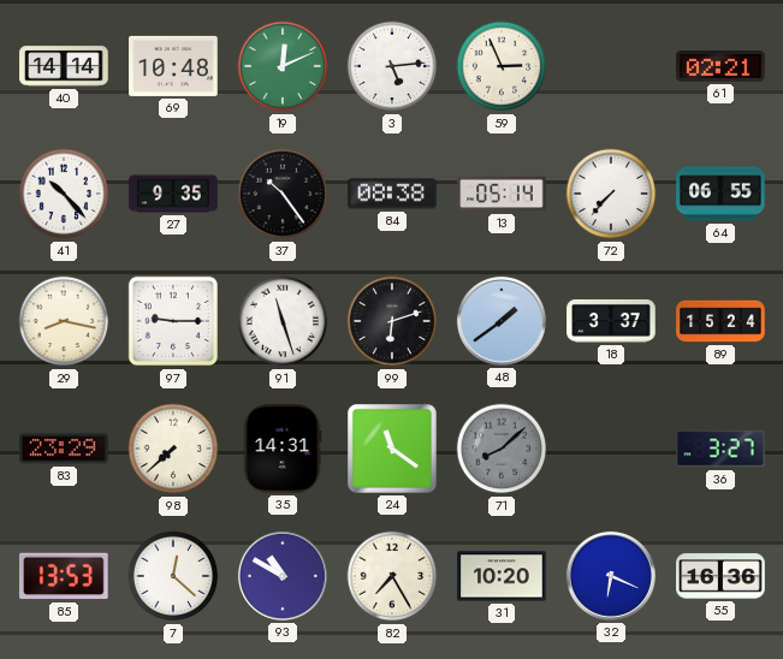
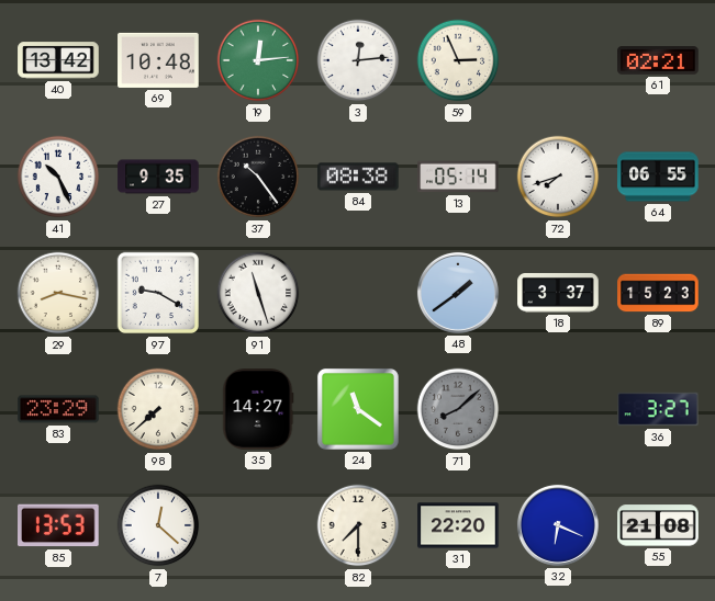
40: 14:14 -> 13:42
19: 12:11 -> 12:14
3: 5:14 -> 12:14
41: 10:23 -> 10:26
72: 7:37 -> 7:42
97: 9:15 -> 9:20
99: 6:12 -> none
89: 15:24 -> 15:23
35: 14:31 -> 14:27
93: 10:50 -> none
82: 7:25 -> 7:30
31: 10:20 -> 22:20
55: 16:36 -> 21:08
